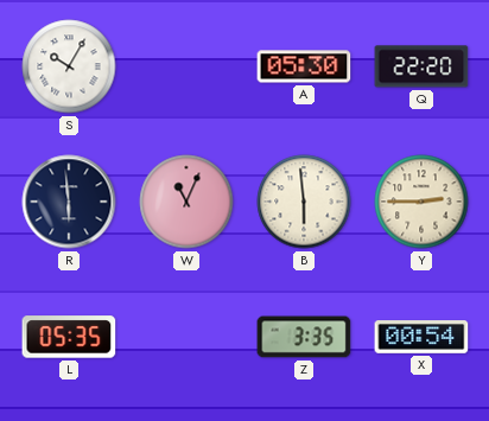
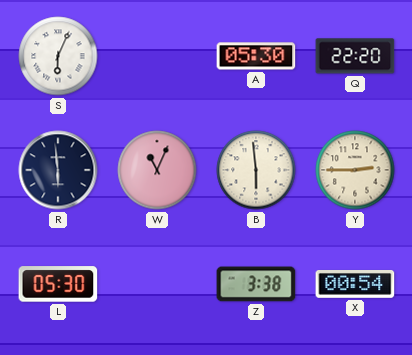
S: 10:05 -> 6:04
L: 05:35 -> 05:30
Z: 3:35 -> 3:38
